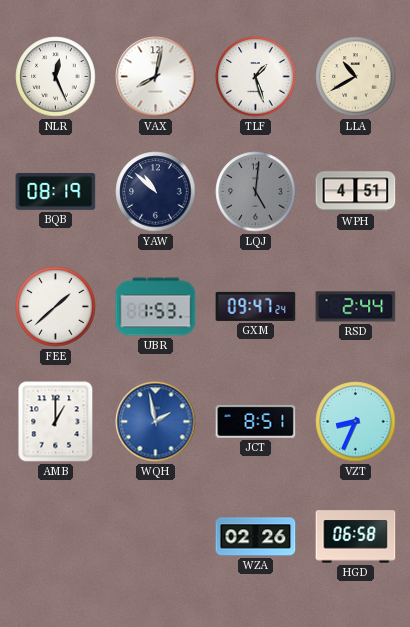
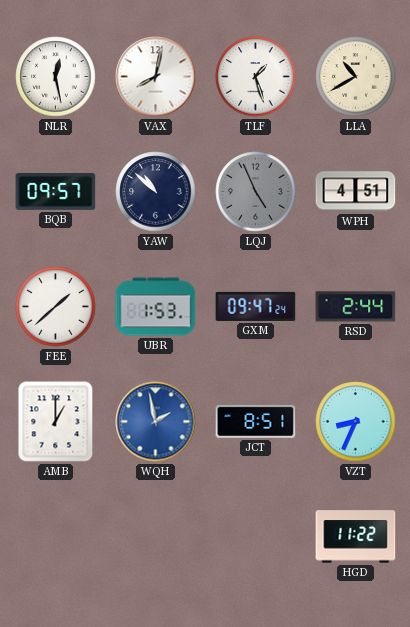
NLR: 12:26 -> 12:28
BQB: 08:19 -> 09:57
LQJ: 5:01 -> 4:56
WZA: 02:26 -> none
HGD: 06:58 -> 11:22
